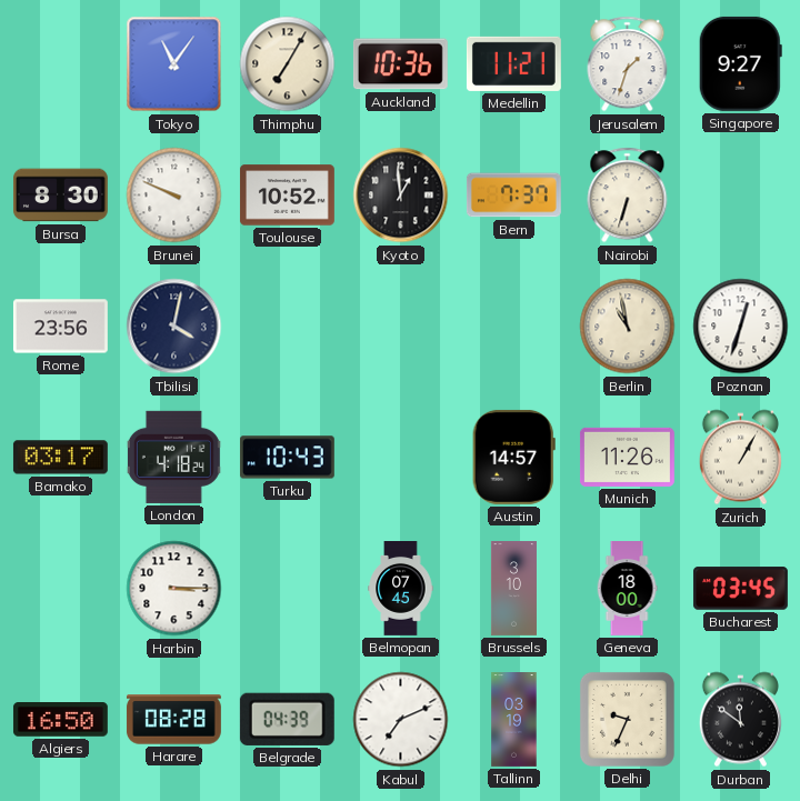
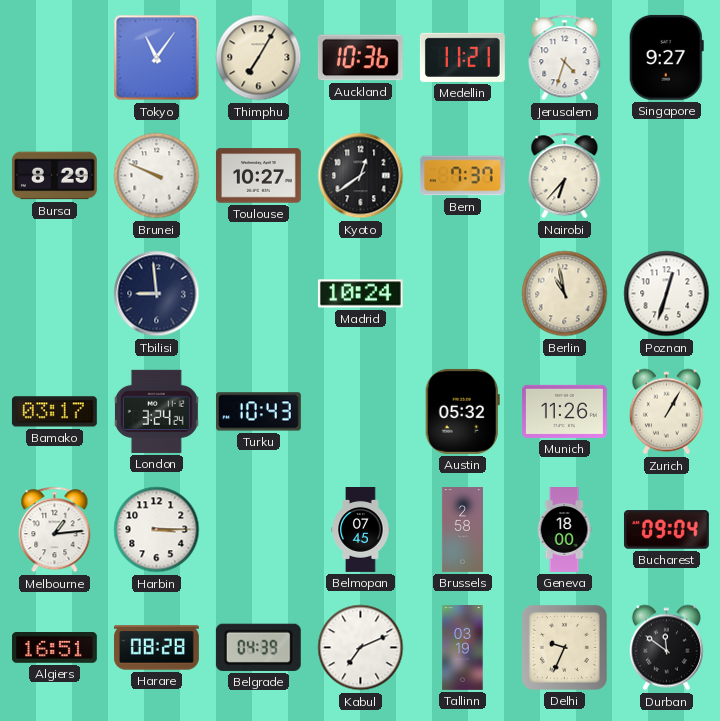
Jerusalem: 1:33 -> 4:33
Bursa: 8:30 -> 8:29
Toulouse: 10:52 -> 10:27
Kyoto: 12:59 -> 12:39
Nairobi: 6:33 -> 6:37
Rome: 23:56 -> none
Tbilisi: 4:02 -> 8:59
Madrid: none -> 10:24
London: 4:18 -> 3:24
Austin: 14:57 -> 05:32
Melbourne: none -> 1:14
Brussels: 3:10 -> 2:58
Bucharest: 03:45 -> 09:04
Algiers: 16:50 -> 16:51
